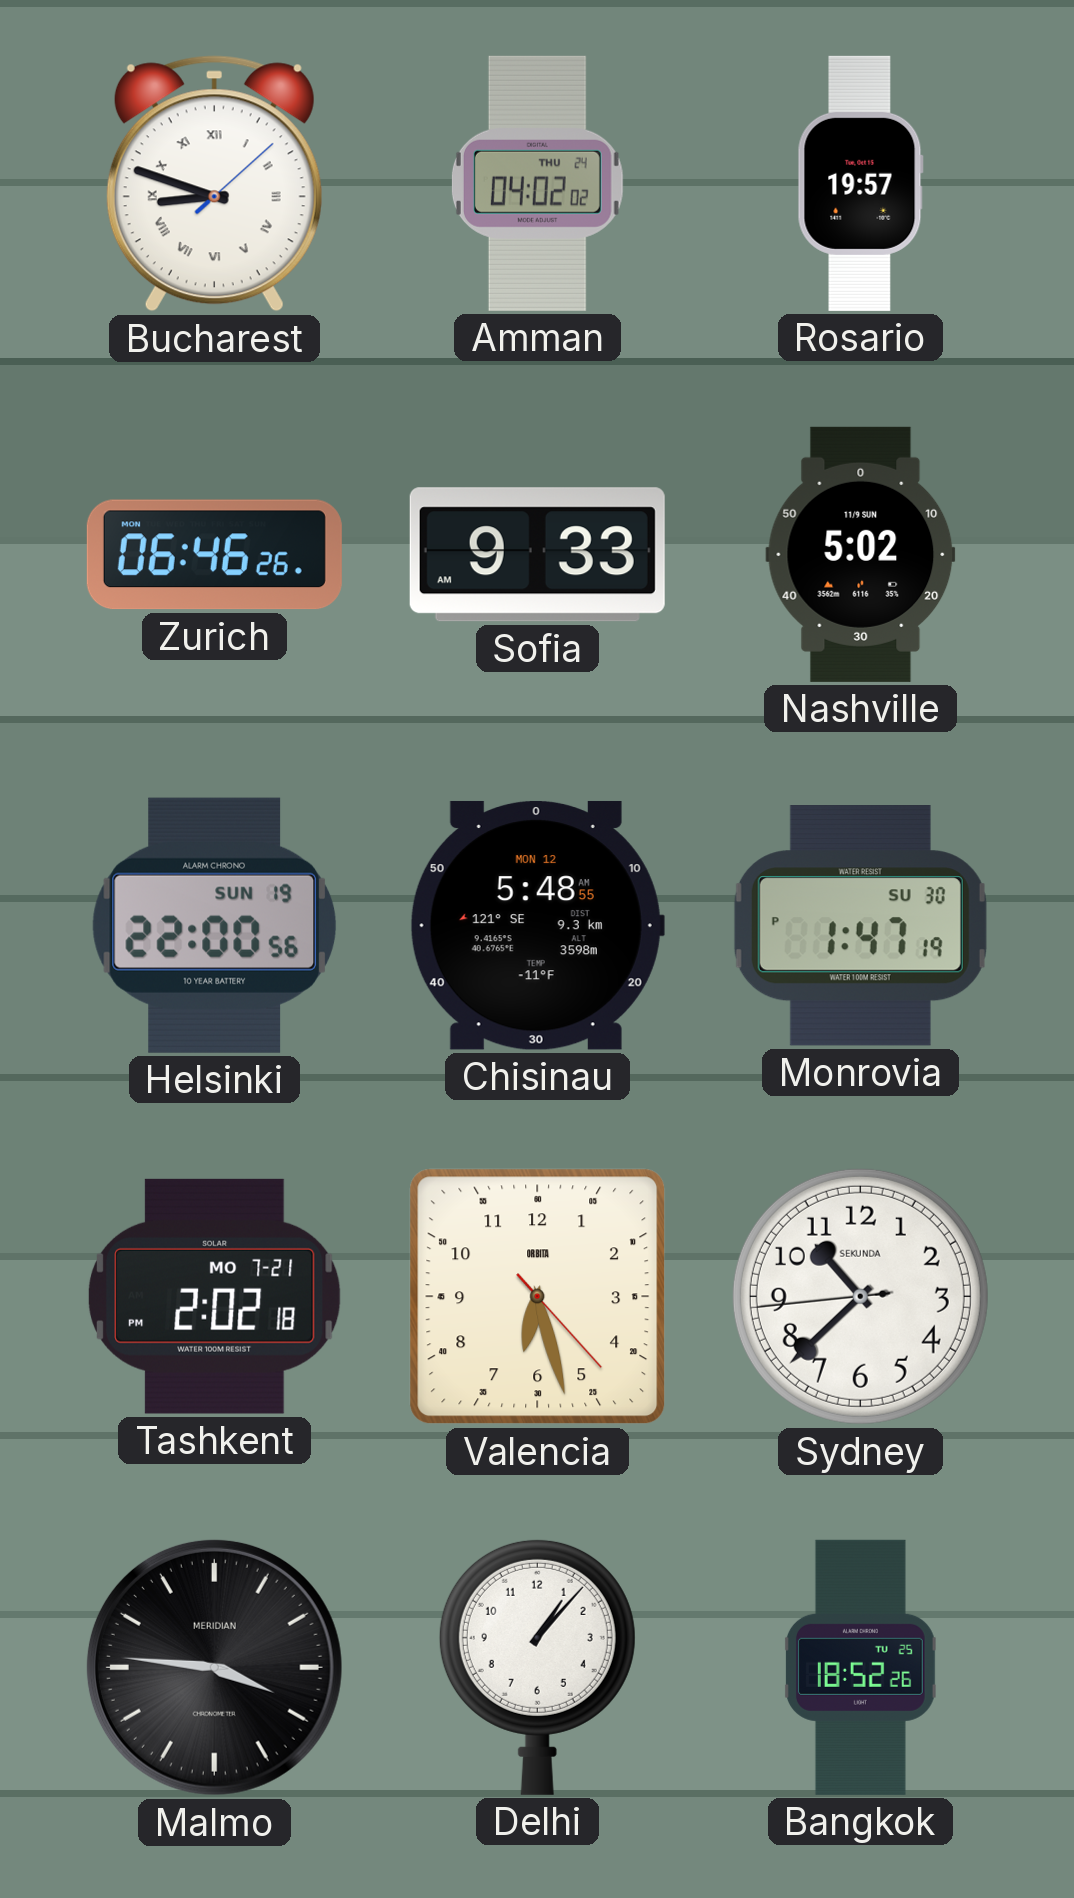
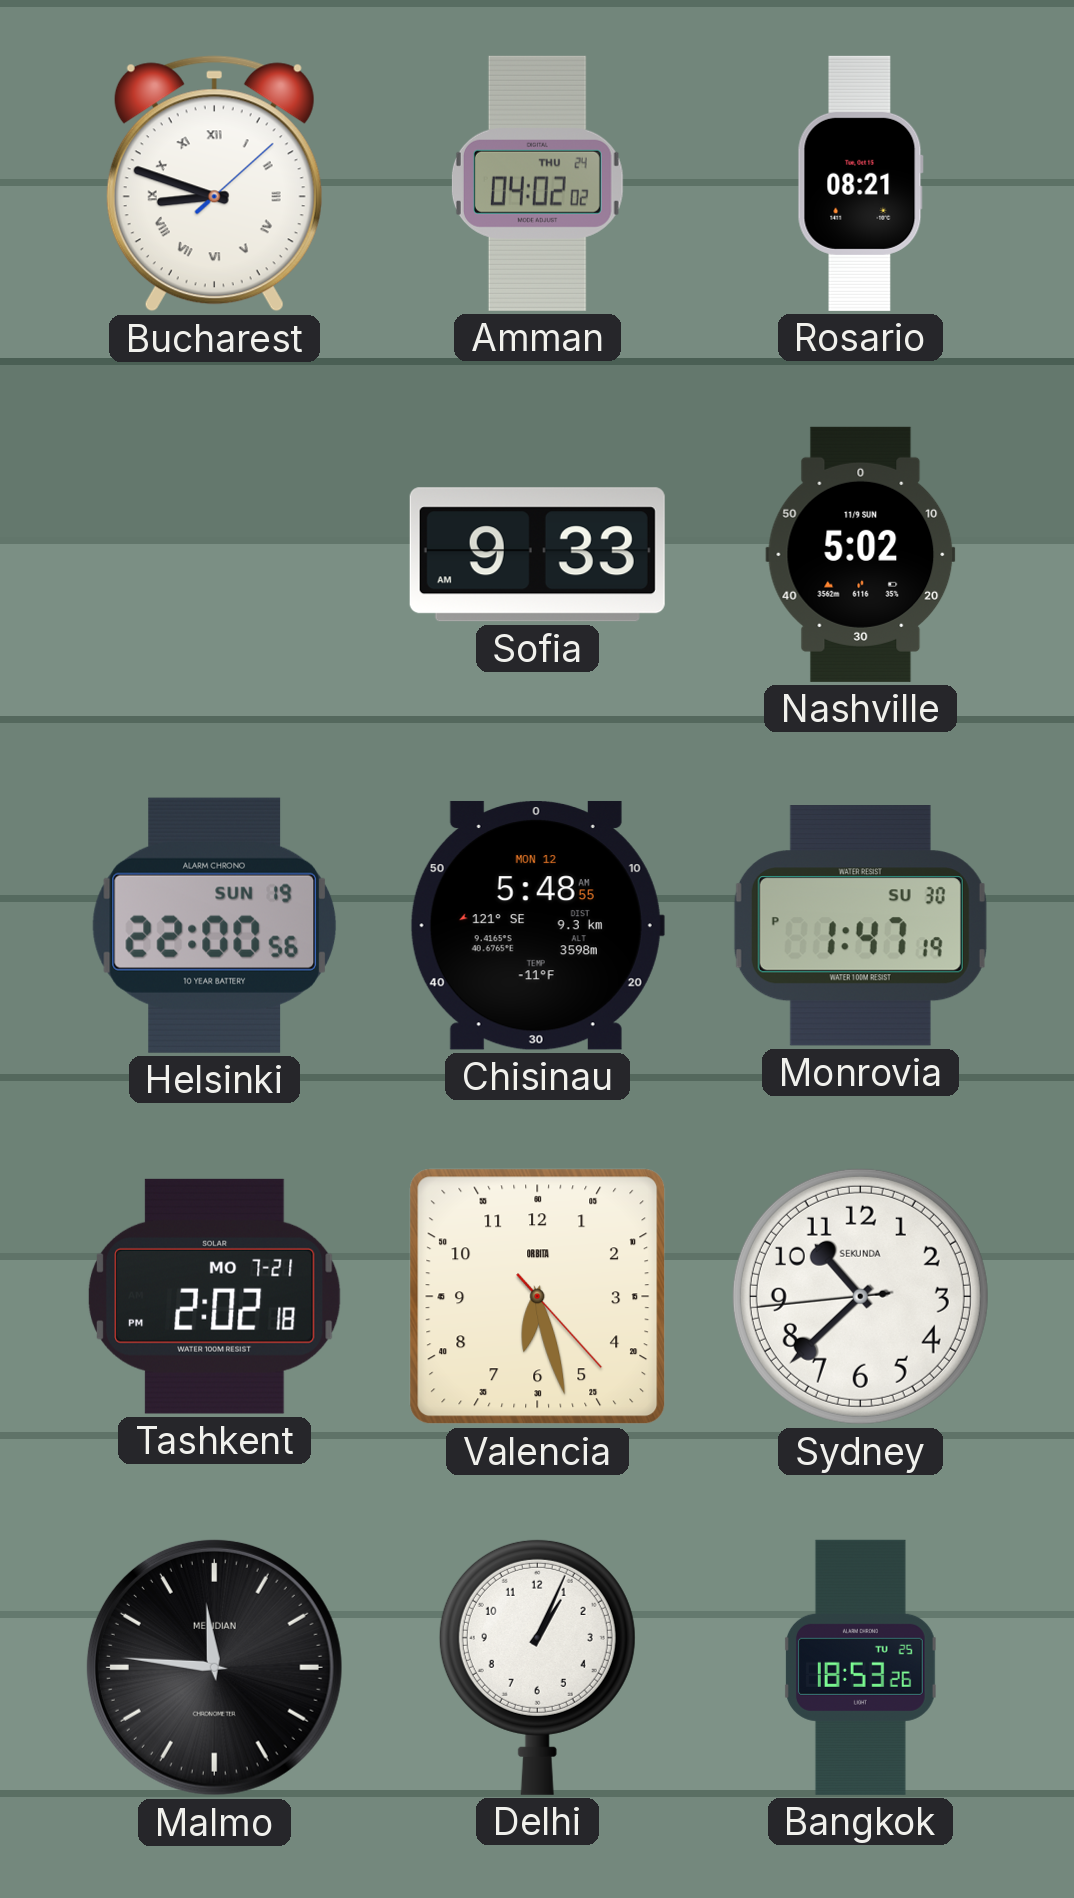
Rosario: 19:57 -> 08:21
Zurich: 06:46 -> none
Malmo: 3:46 -> 11:46
Delhi: 1:07 -> 1:04
Bangkok: 18:52 -> 18:53
